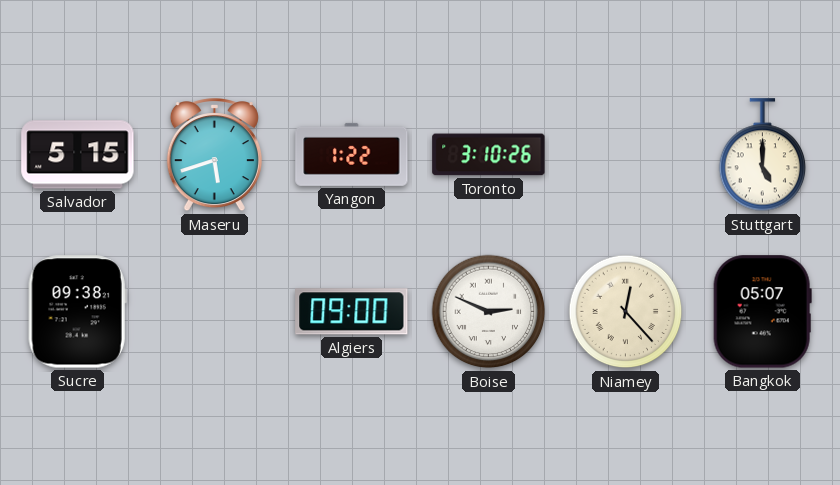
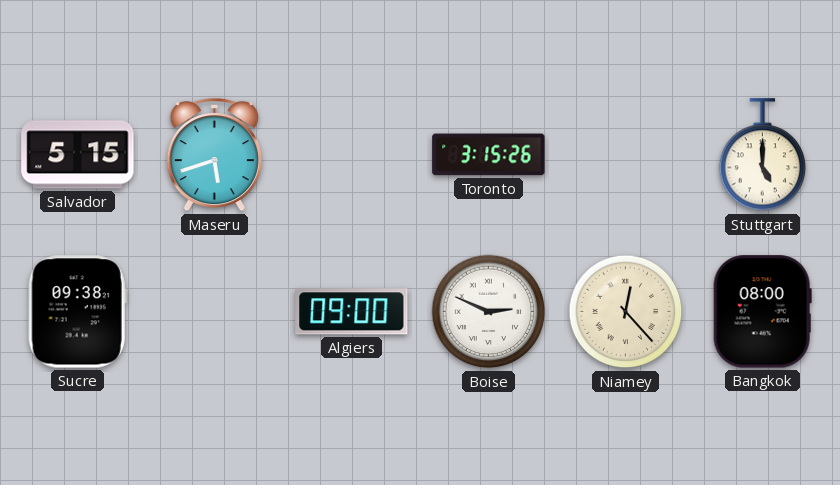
Yangon: 1:22 -> none
Toronto: 3:10 -> 3:15
Bangkok: 05:07 -> 08:00
